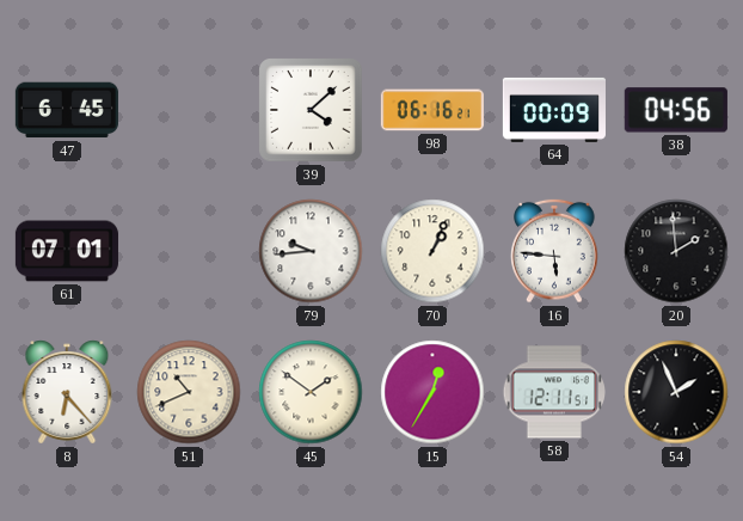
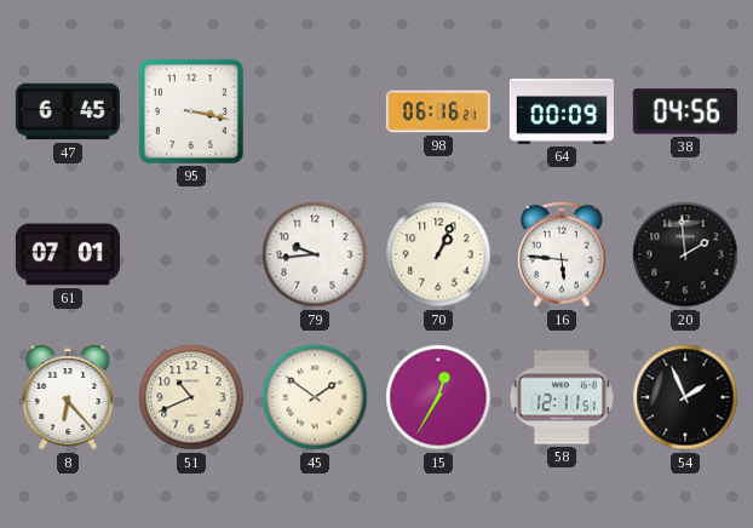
95: none -> 3:17
39: 4:08 -> none
